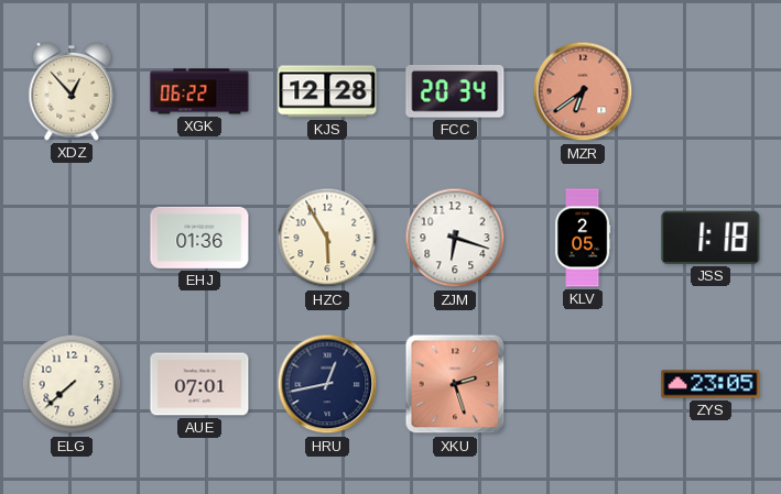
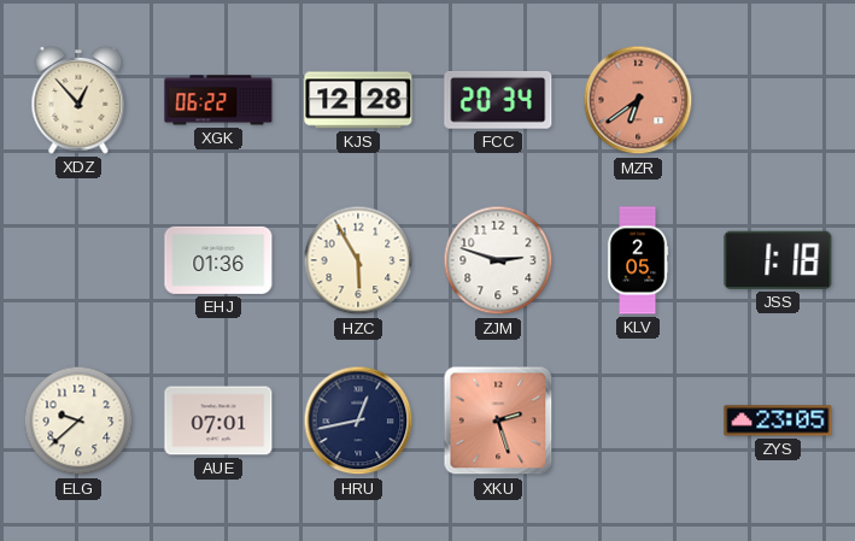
ZJM: 6:18 -> 2:48
ELG: 7:38 -> 9:38
